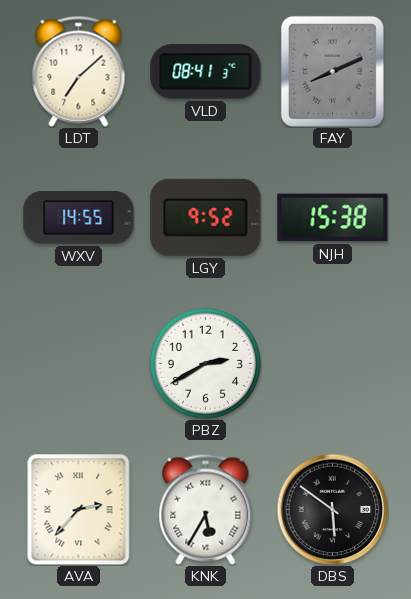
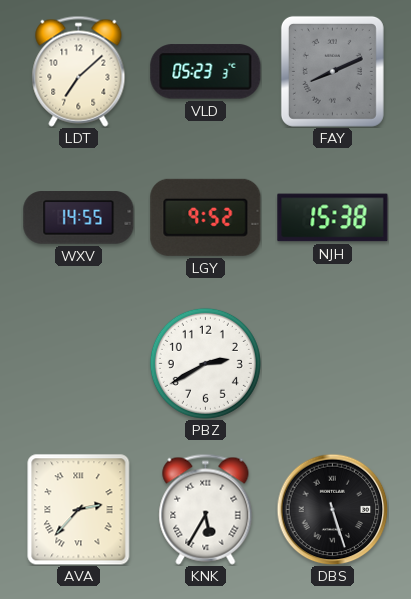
VLD: 08:41 -> 05:23
DBS: 5:51 -> 5:27
